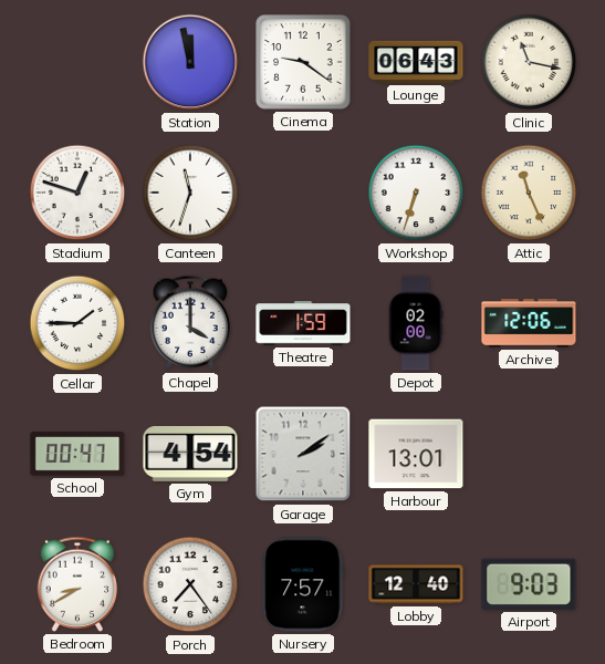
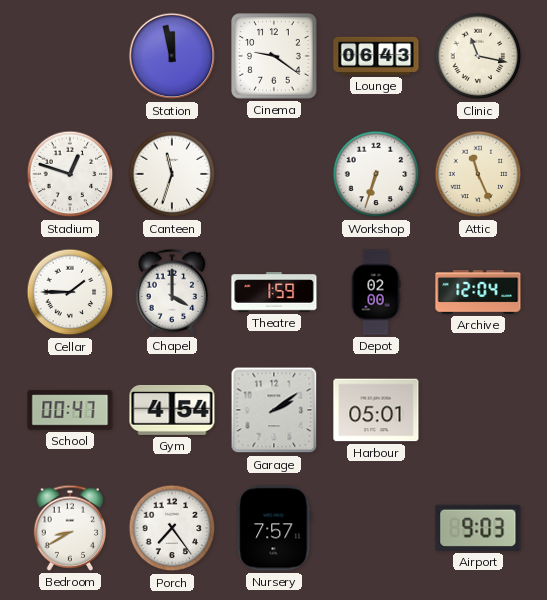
Archive: 12:06 -> 12:04
Harbour: 13:01 -> 05:01
Lobby: 12:40 -> none
